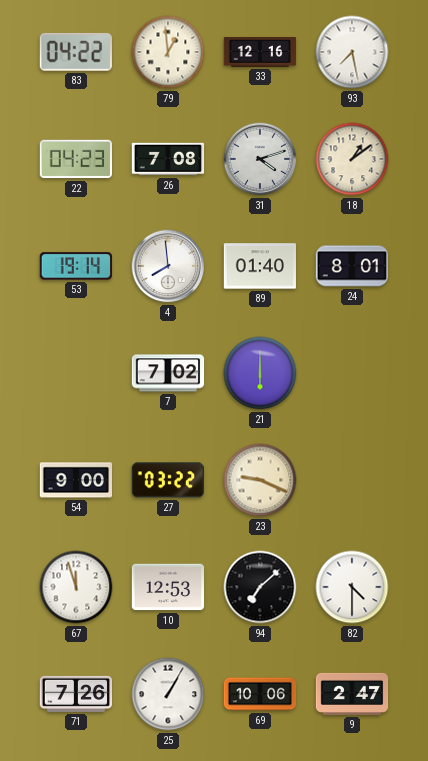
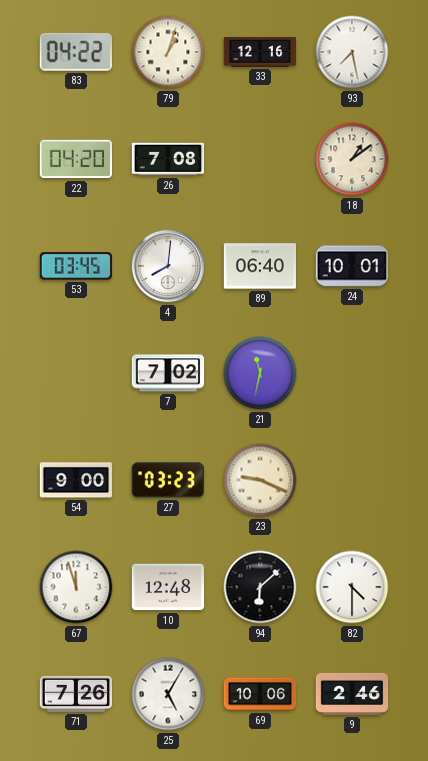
79: 12:59 -> 1:03
22: 04:23 -> 04:20
31: 4:12 -> none
53: 19:14 -> 03:45
4: 7:59 -> 8:01
89: 01:40 -> 06:40
24: 8:01 -> 10:01
21: 6:00 -> 11:32
27: 03:22 -> 03:23
10: 12:53 -> 12:48
94: 7:08 -> 6:08
25: 1:05 -> 5:05
9: 2:47 -> 2:46
